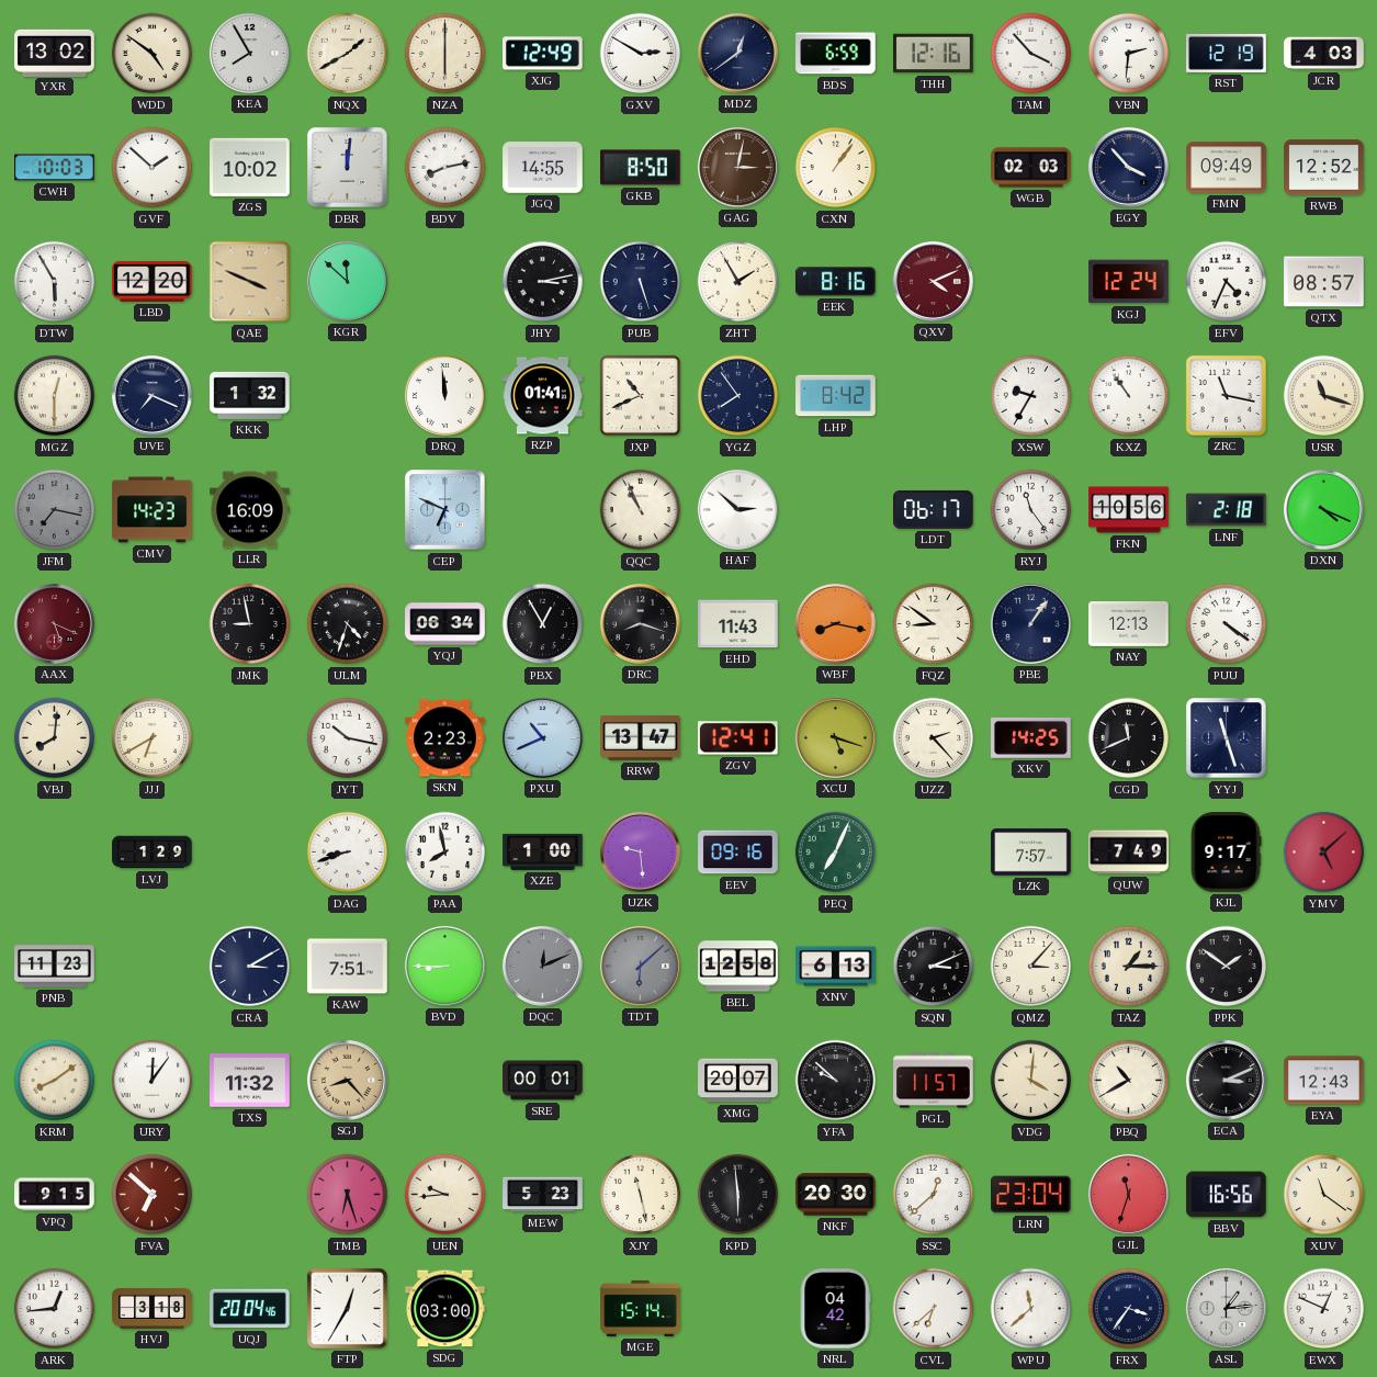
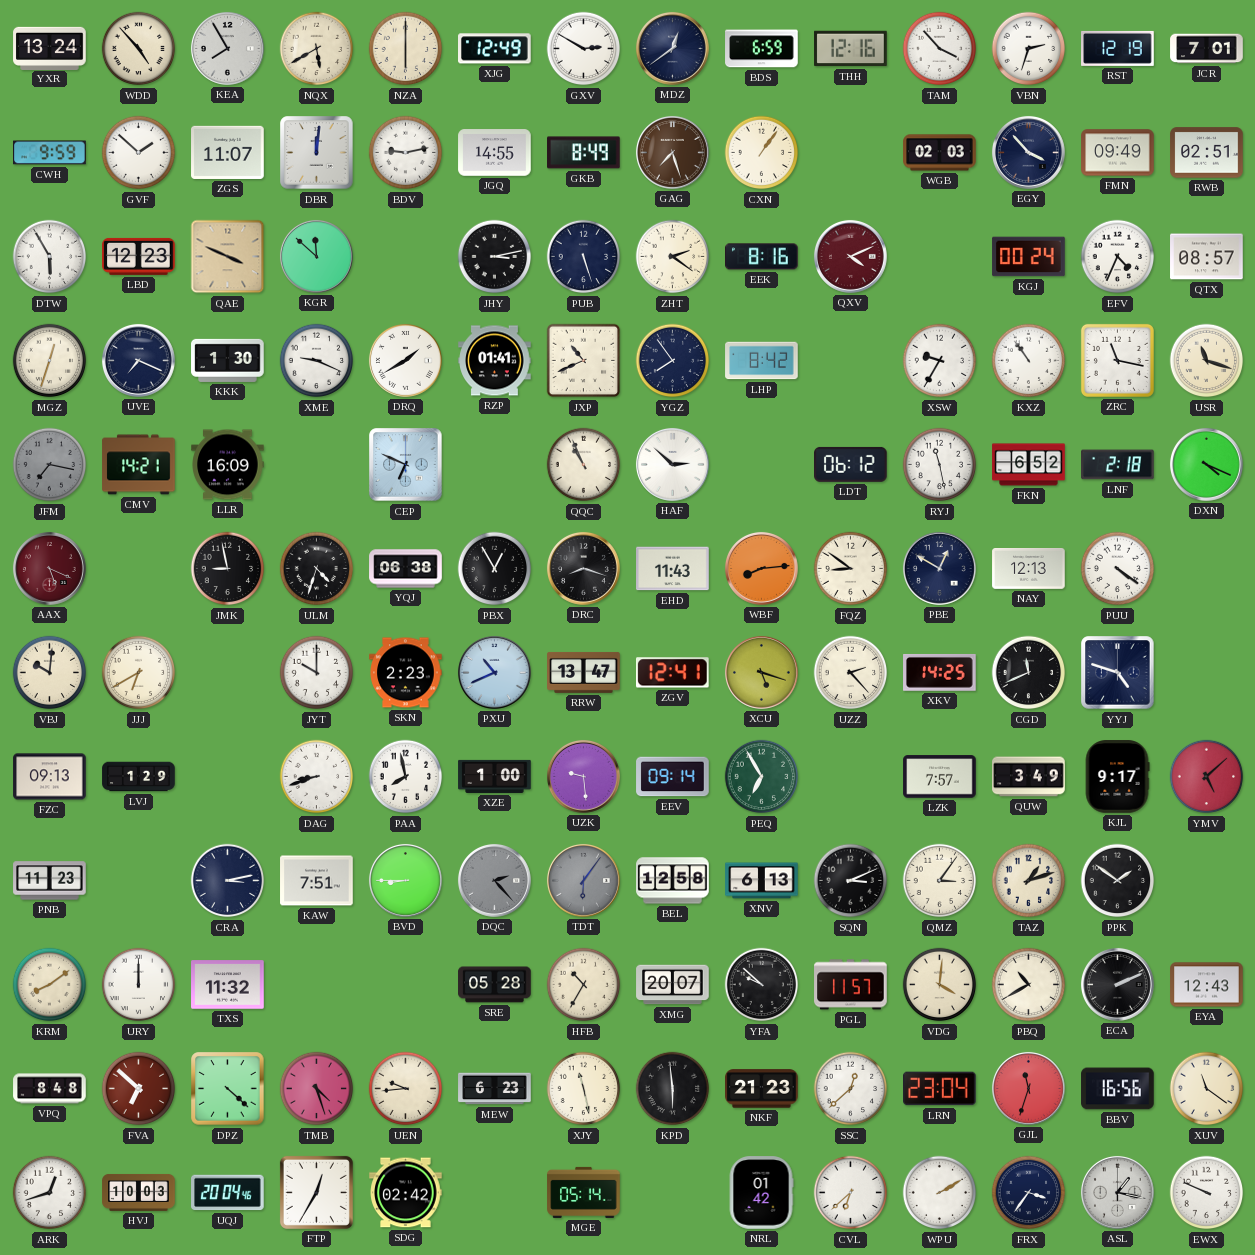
YXR: 13:02 -> 13:24
WDD: 4:51 -> 4:53
NQX: 1:40 -> 5:40
VBN: 2:31 -> 2:33
JCR: 4:03 -> 7:01
CWH: 10:03 -> 9:59
ZGS: 10:02 -> 11:07
BDV: 8:13 -> 9:13
GKB: 8:50 -> 8:49
GAG: 3:02 -> 7:27
RWB: 12:52 -> 02:51
LBD: 12:20 -> 12:23
ZHT: 1:55 -> 2:21
KGJ: 12:24 -> 00:24
MGZ: 12:30 -> 12:33
KKK: 1:32 -> 1:30
XME: none -> 9:19
DRQ: 11:59 -> 1:40
CMV: 14:23 -> 14:21
LDT: 06:17 -> 06:12
RYJ: 11:24 -> 11:28
FKN: 10:56 -> 6:52
YQJ: 06:34 -> 06:38
WBF: 8:17 -> 8:14
PBE: 1:06 -> 12:50
VBJ: 8:01 -> 10:01
JYT: 10:17 -> 10:00
YYJ: 11:27 -> 4:48
FZC: none -> 09:13
EEV: 09:16 -> 09:14
PEQ: 7:04 -> 6:55
QUW: 7:49 -> 3:49
CRA: 3:10 -> 3:13
DQC: 12:11 -> 2:23
TDT: 6:08 -> 6:06
QMZ: 3:07 -> 3:06
TAZ: 1:15 -> 1:12
URY: 12:06 -> 12:00
SGJ: 8:23 -> none
SRE: 00:01 -> 05:28
HFB: none -> 10:35
ECA: 3:11 -> 2:11
VPQ: 9:15 -> 8:48
DPZ: none -> 4:22
TMB: 6:27 -> 4:27
MEW: 5:23 -> 6:23
NKF: 20:30 -> 21:23
ARK: 12:44 -> 12:42
HVJ: 3:18 -> 10:03
SDG: 03:00 -> 02:42
MGE: 15:14 -> 05:14
NRL: 04:42 -> 01:42
WPU: 11:38 -> 2:10
ASL: 1:14 -> 1:17
EWX: 12:49 -> 9:49
